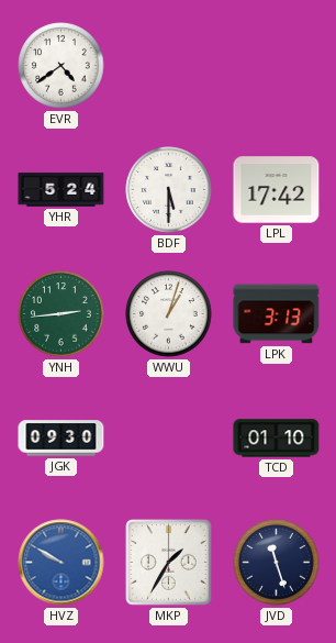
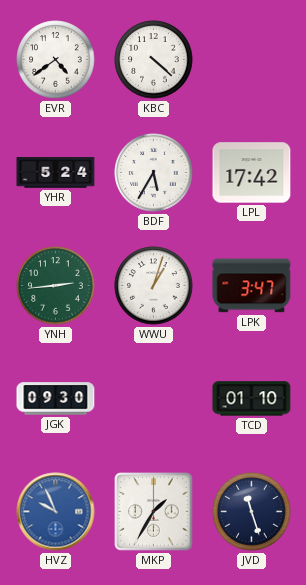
KBC: none -> 4:22
BDF: 5:30 -> 5:35
LPK: 3:13 -> 3:47
HVZ: 9:50 -> 9:56
